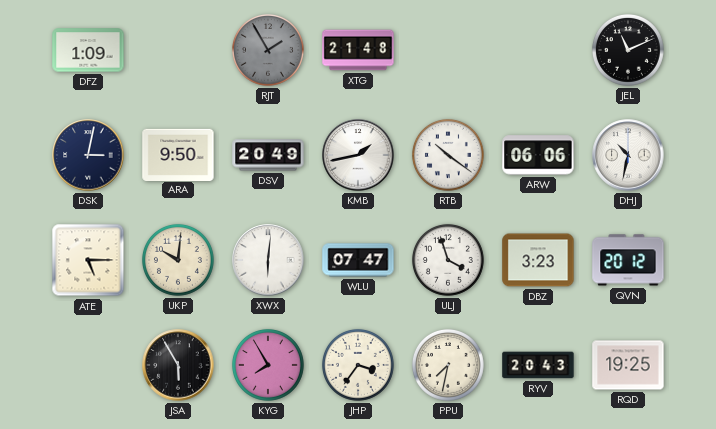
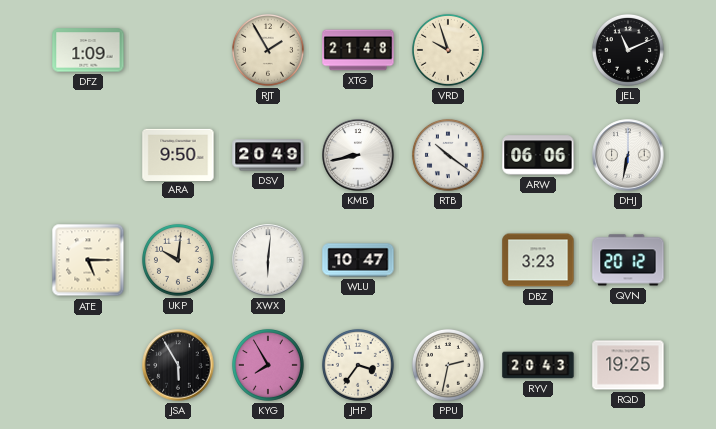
RJT dial: grey -> cream
VRD: none -> 9:57
DSK: 3:02 -> none
KMB: 1:43 -> 8:43
DHJ: 10:32 -> 6:32
WLU: 07:47 -> 10:47
ULJ: 3:57 -> none
PPU: 7:32 -> 2:32
